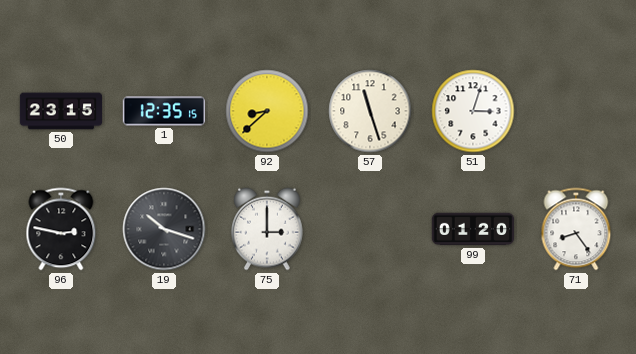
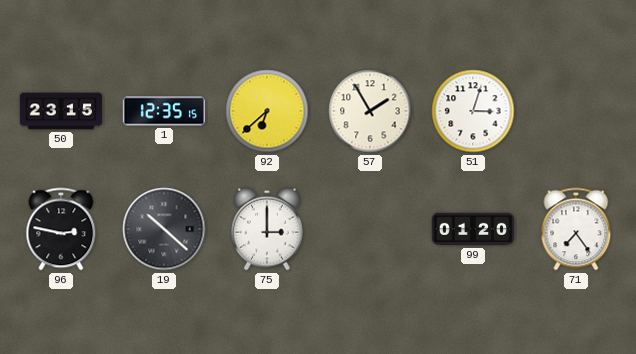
92: 8:38 -> 6:38
57: 11:27 -> 1:55
19: 10:18 -> 10:22
71: 8:24 -> 7:24
